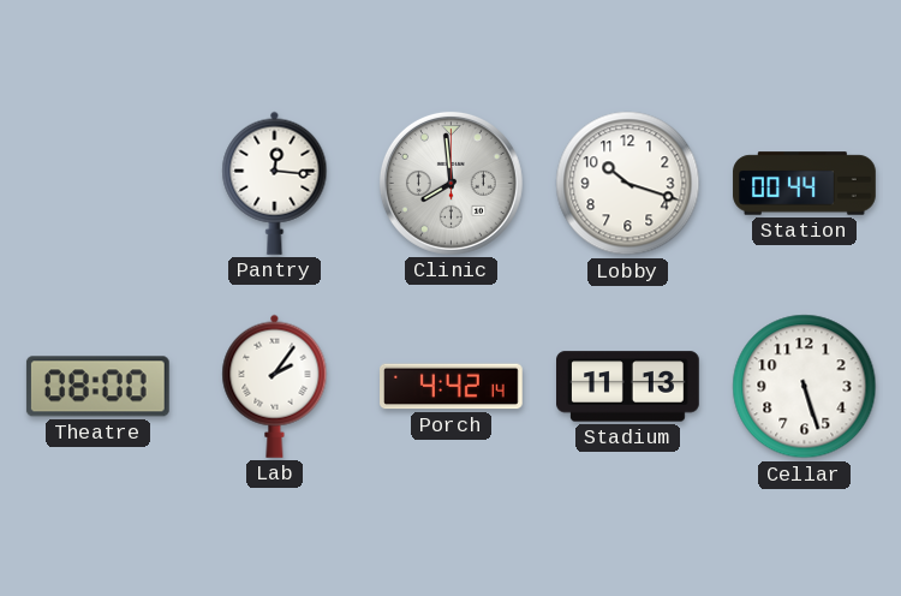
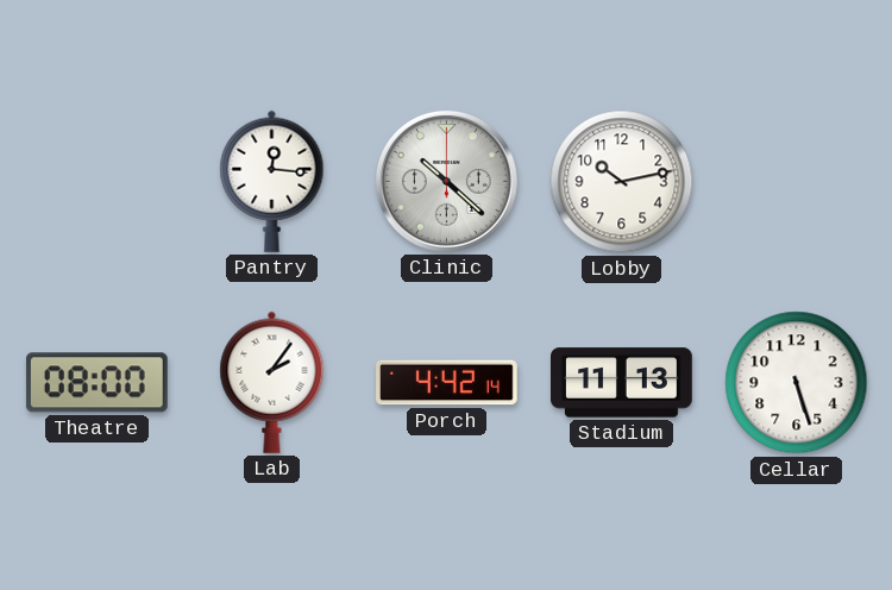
Clinic: 7:59 -> 10:22
Lobby: 10:18 -> 10:13
Station: 00:44 -> none
